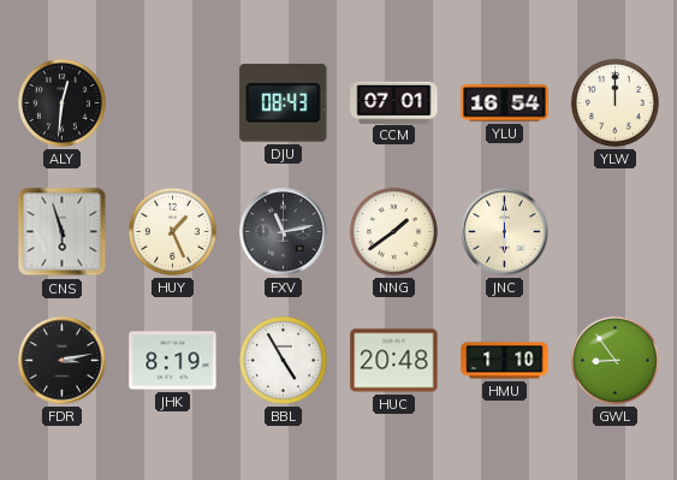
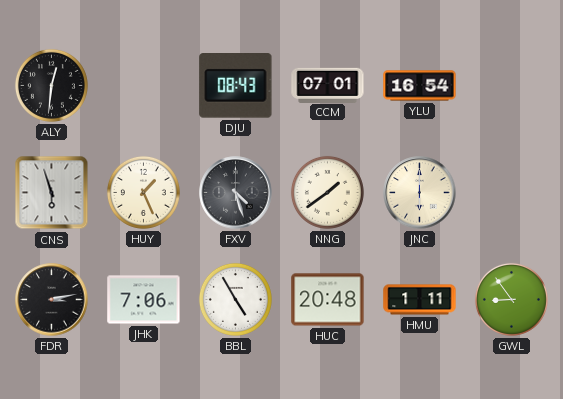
YLW: 12:00 -> none
FXV: 11:13 -> 4:27
JHK: 8:19 -> 7:06
HMU: 1:10 -> 1:11
